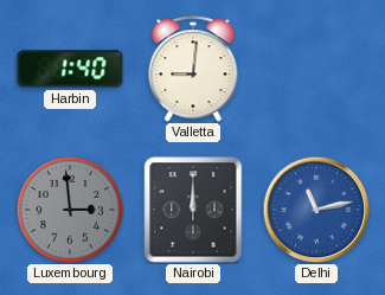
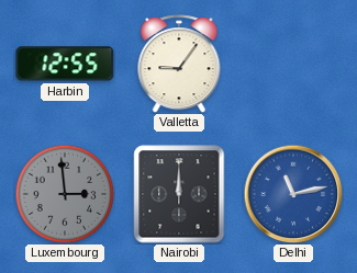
Harbin: 1:40 -> 12:55
Valletta: 9:01 -> 9:06
